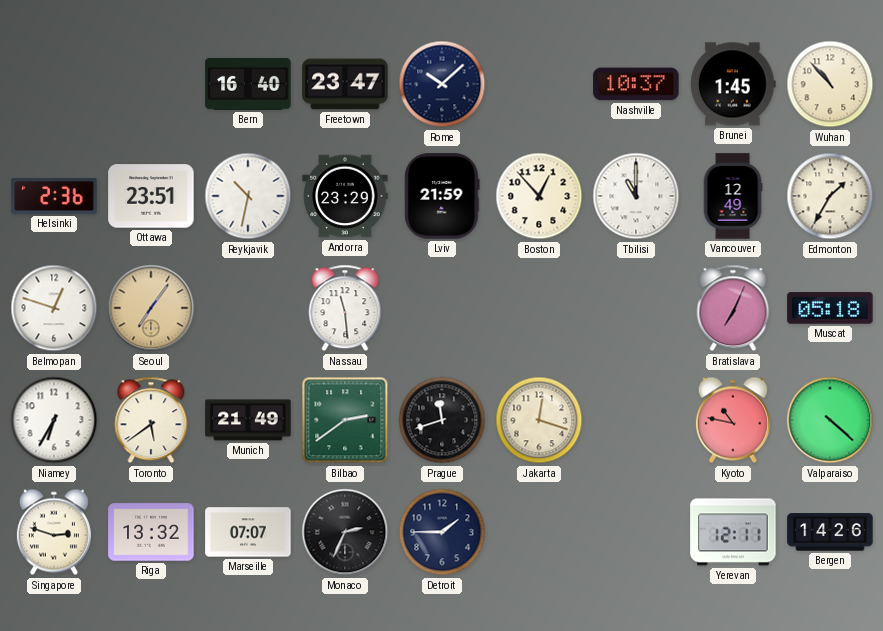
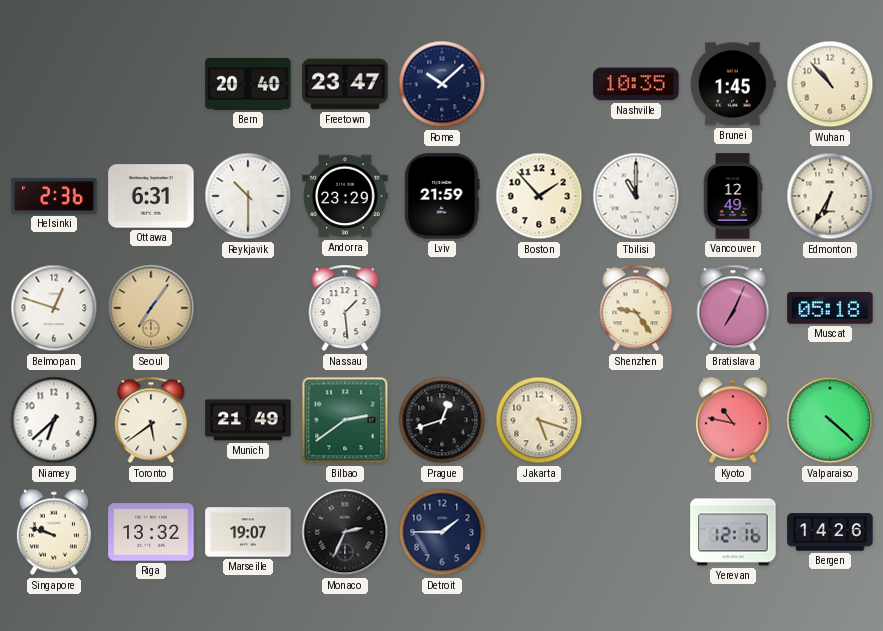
Bern: 16:40 -> 20:40
Nashville: 10:37 -> 10:35
Ottawa: 23:51 -> 6:31
Reykjavik: 10:32 -> 10:30
Boston: 12:53 -> 1:53
Edmonton: 1:35 -> 6:35
Nassau: 11:29 -> 1:29
Shenzhen: none -> 9:24
Niamey: 6:35 -> 6:38
Prague: 11:42 -> 12:42
Jakarta: 12:18 -> 5:18
Singapore: 2:48 -> 9:48
Marseille: 07:07 -> 19:07
Yerevan: 12:11 -> 12:16
